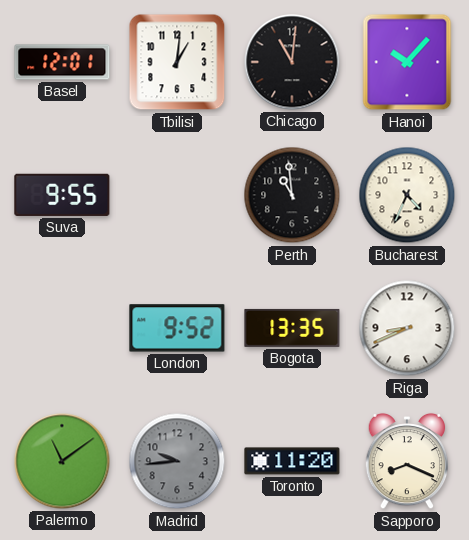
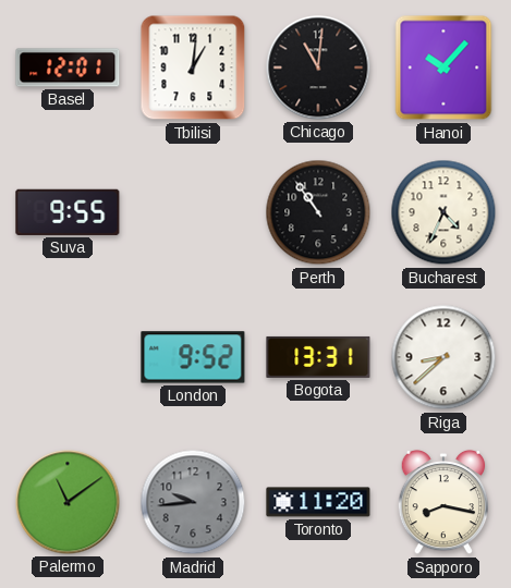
Perth: 10:59 -> 10:54
Bogota: 13:35 -> 13:31
Riga: 8:41 -> 8:38
Sapporo: 8:19 -> 8:17
